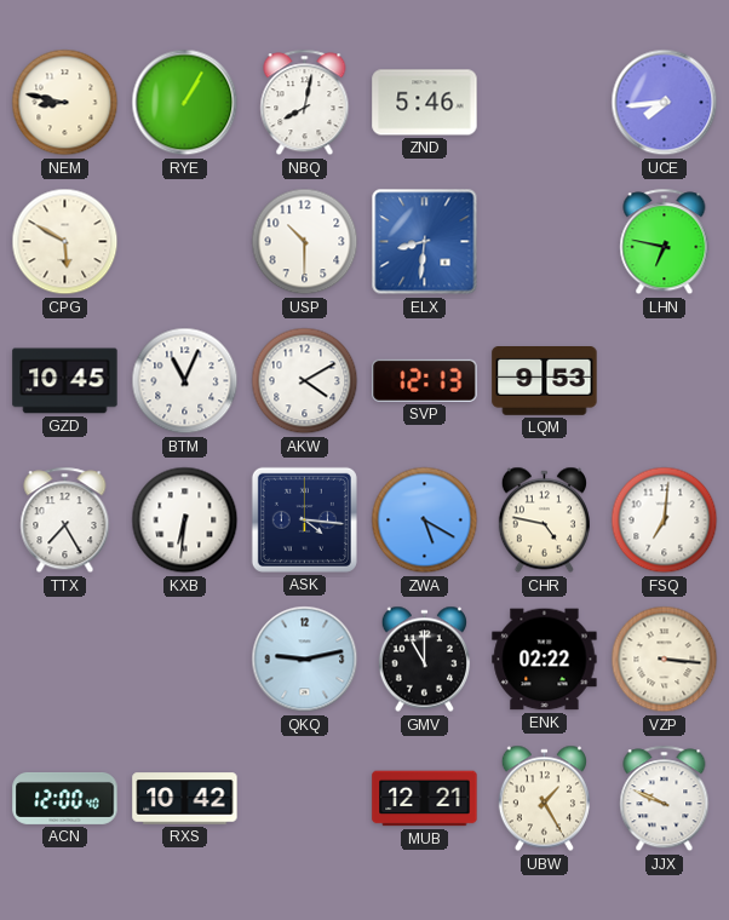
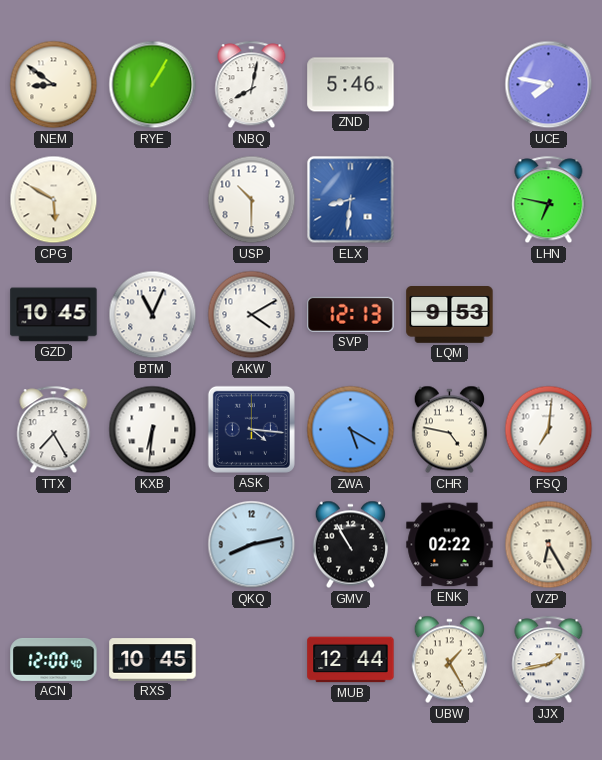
NEM: 8:47 -> 8:51
UCE: 7:44 -> 7:47
QKQ: 9:13 -> 8:13
GMV: 11:00 -> 10:55
VZP: 3:16 -> 6:25
RXS: 10:42 -> 10:45
MUB: 12:21 -> 12:44
JJX: 9:49 -> 1:43
